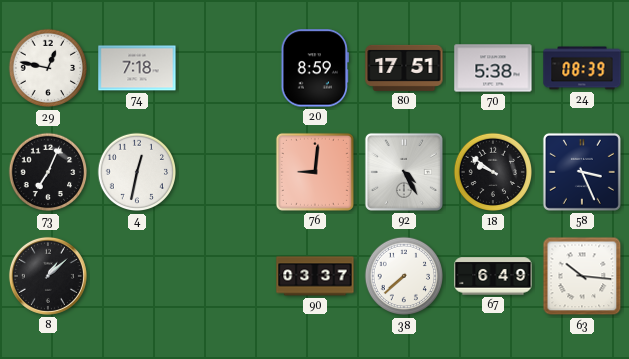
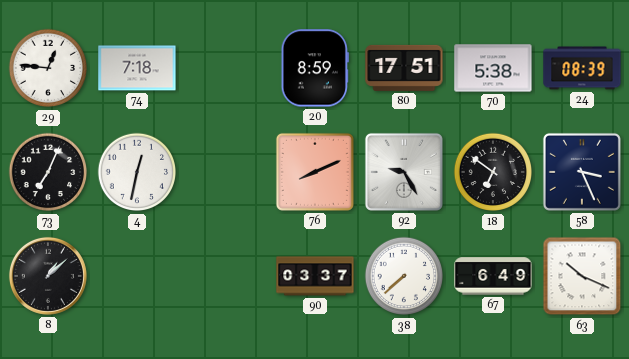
29: 12:47 -> 12:46
76: 9:01 -> 8:11
92: 4:25 -> 9:25
18: 9:51 -> 6:51
63: 10:16 -> 10:19
